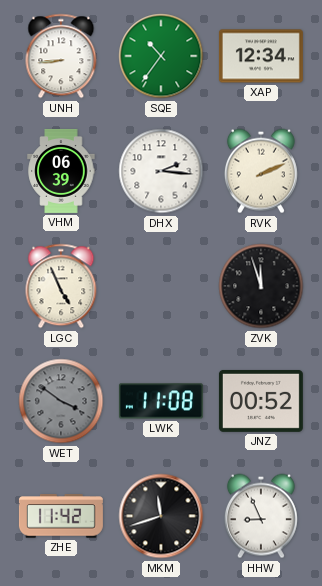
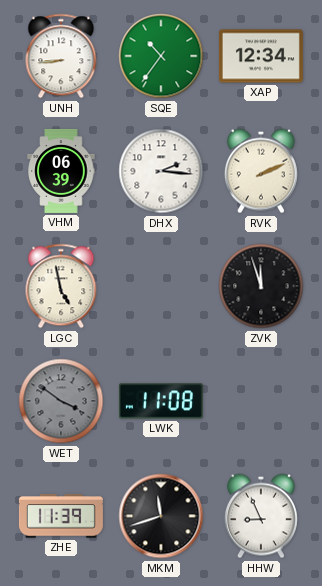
LGC: 4:56 -> 4:58
JNZ: 00:52 -> none
ZHE: 11:42 -> 11:39
